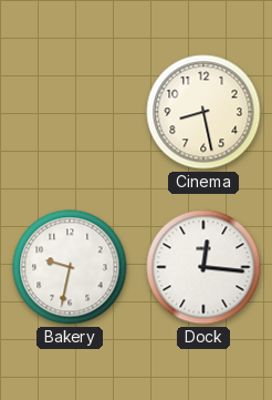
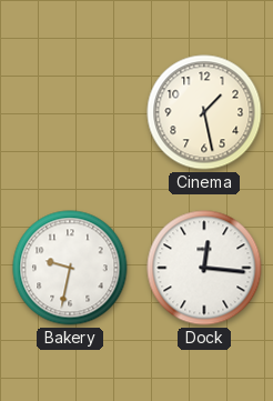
Cinema: 8:28 -> 1:28
